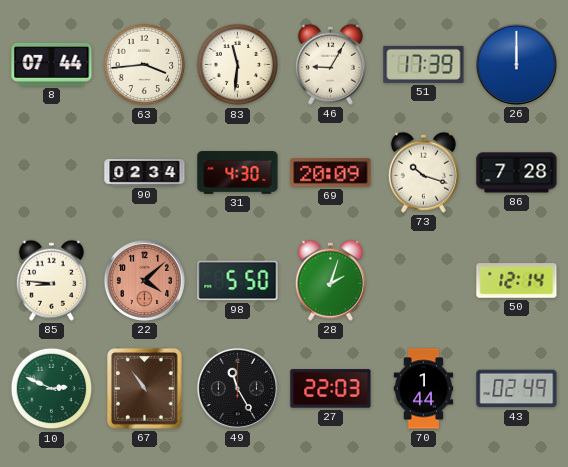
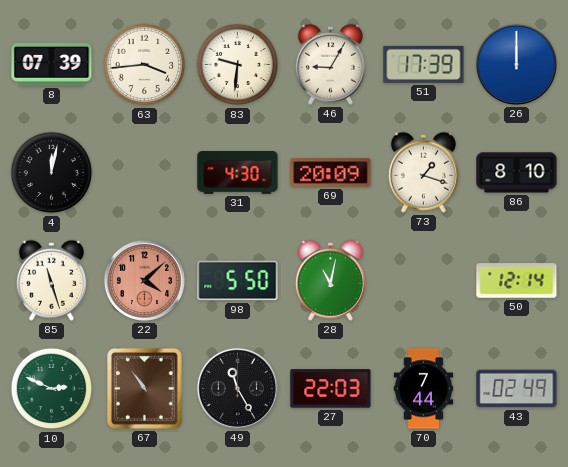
8: 07:44 -> 07:39
83: 11:31 -> 9:31
4: none -> 12:02
90: 02:34 -> none
73: 10:18 -> 1:18
86: 7:28 -> 8:10
85: 8:46 -> 11:27
28: 2:03 -> 11:02
70: 1:44 -> 7:44
